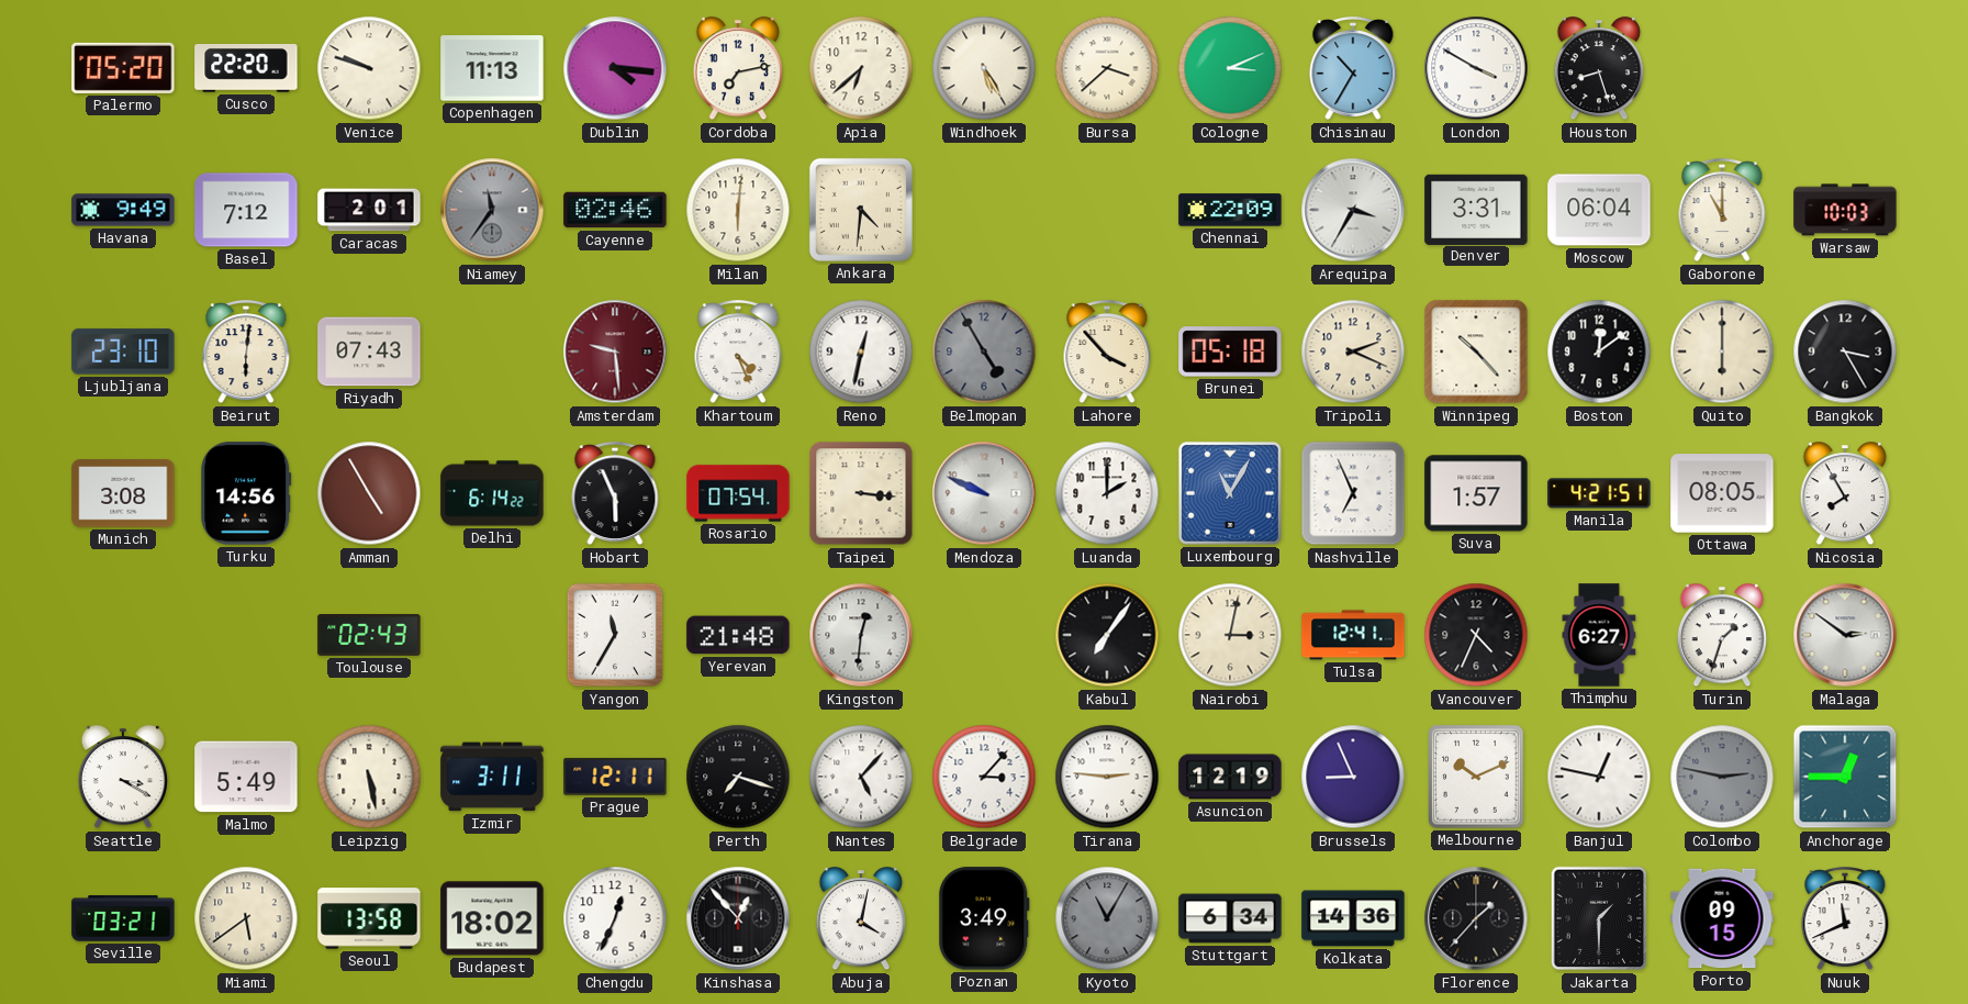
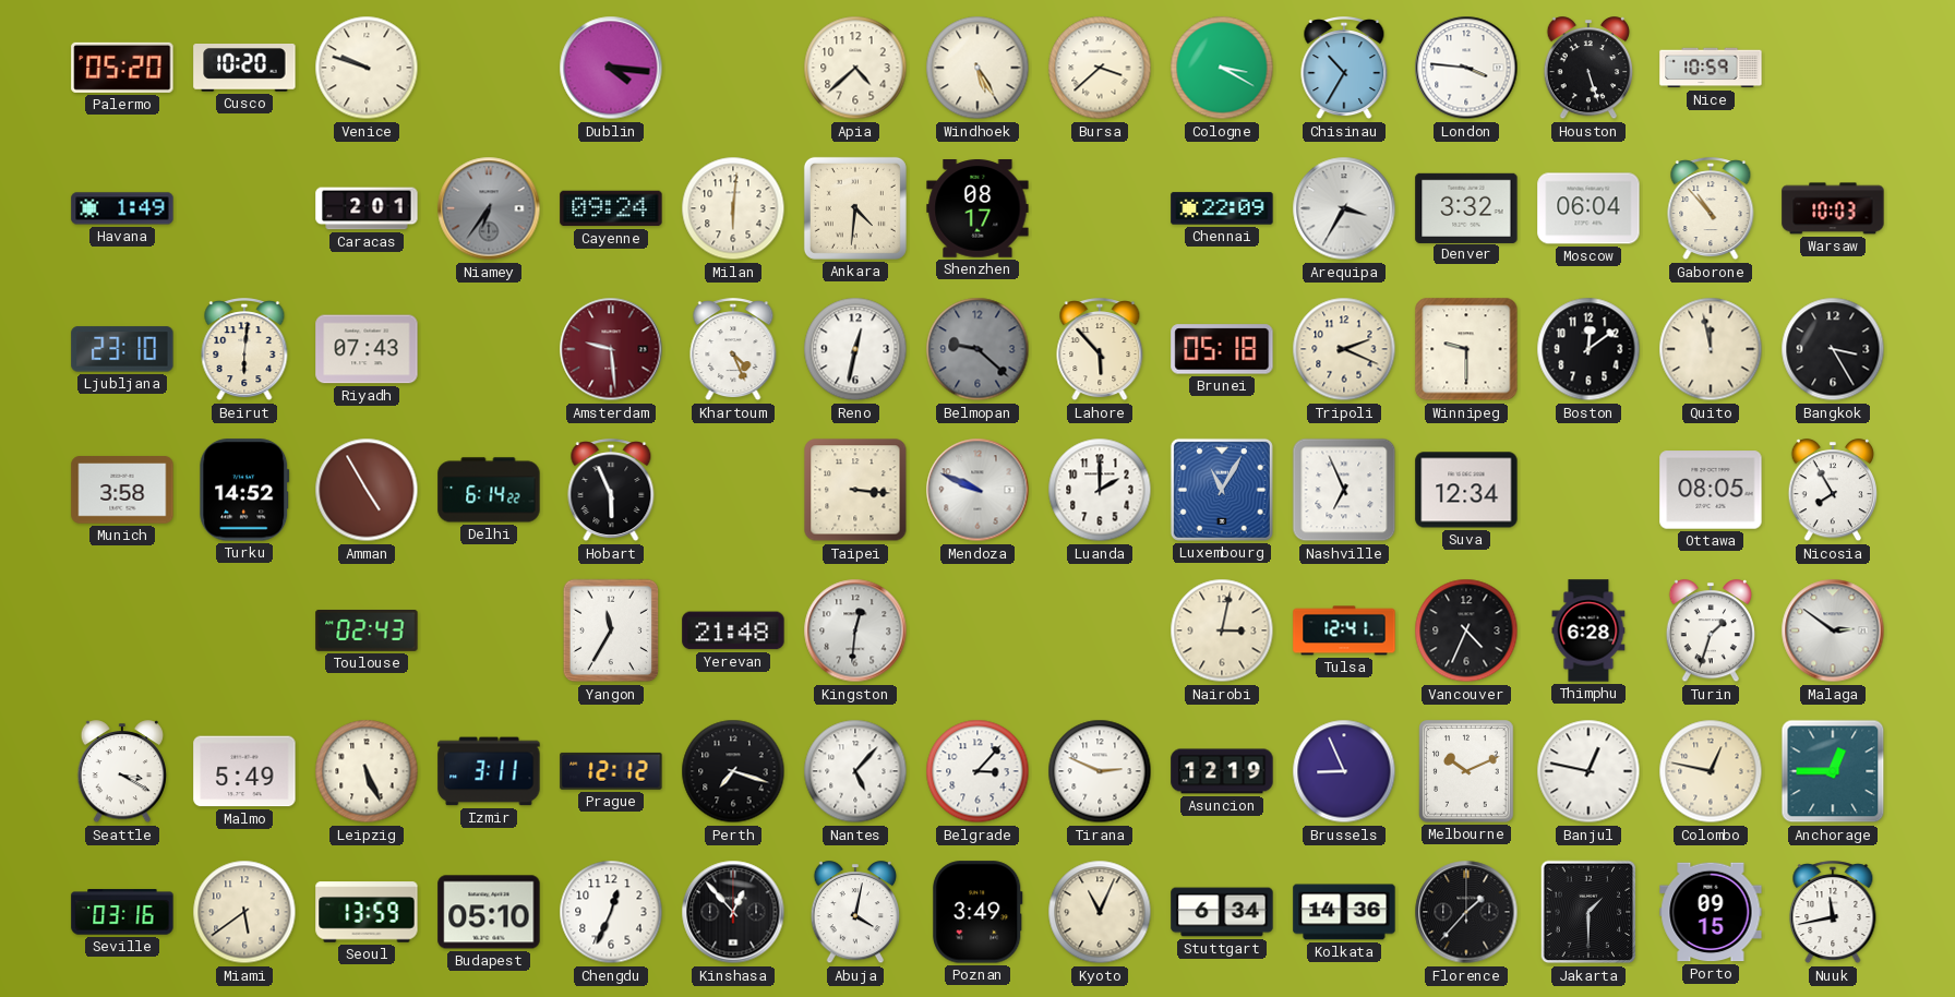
Cusco: 22:20 -> 10:20
Copenhagen: 11:13 -> none
Cordoba: 7:13 -> none
Apia: 6:38 -> 4:38
Cologne: 3:11 -> 3:20
London: 3:50 -> 3:46
Houston: 8:27 -> 5:27
Nice: none -> 10:59
Havana: 9:49 -> 1:49
Basel: 7:12 -> none
Niamey: 11:36 -> 6:36
Cayenne: 02:46 -> 09:24
Shenzhen: none -> 08:17
Denver: 3:31 -> 3:32
Gaborone: 11:00 -> 10:53
Belmopan: 4:55 -> 9:22
Lahore: 3:53 -> 5:53
Winnipeg: 10:23 -> 9:30
Quito: 6:00 -> 11:58
Munich: 3:08 -> 3:58
Turku: 14:56 -> 14:52
Rosario: 07:54 -> none
Suva: 1:57 -> 12:34
Manila: 4:21 -> none
Kabul: 7:06 -> none
Thimphu: 6:27 -> 6:28
Leipzig: 5:28 -> 5:26
Prague: 12:11 -> 12:12
Tirana: 2:46 -> 2:49
Colombo: 2:47 -> 12:47
Colombo dial: grey -> cream
Seville: 03:21 -> 03:16
Seoul: 13:58 -> 13:59
Budapest: 18:02 -> 05:10
Kyoto: 11:05 -> 11:04
Kyoto dial: grey -> cream
Nuuk: 11:41 -> 11:43
